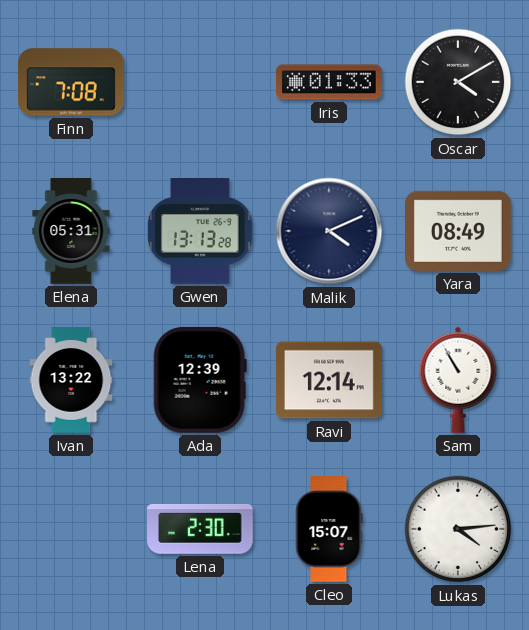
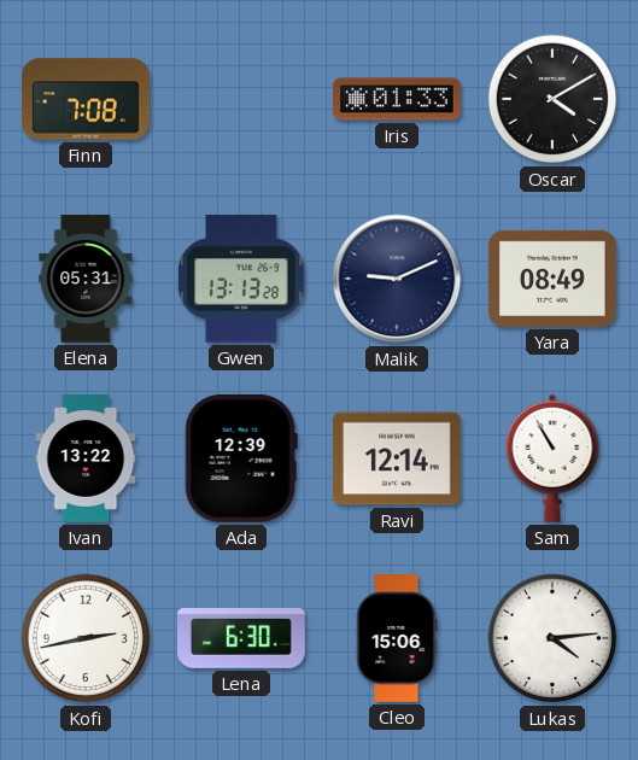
Malik: 4:11 -> 9:11
Kofi: none -> 2:43
Lena: 2:30 -> 6:30
Cleo: 15:07 -> 15:06
